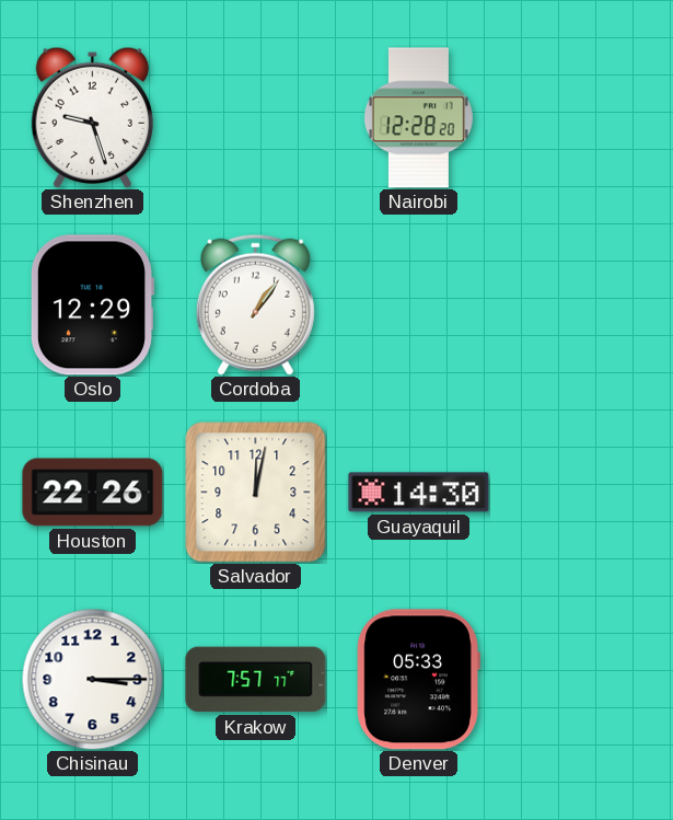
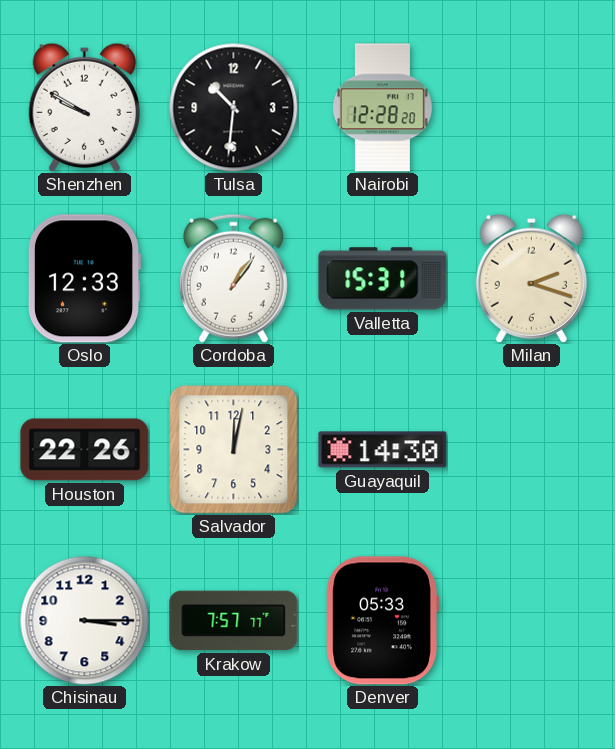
Shenzhen: 9:27 -> 9:50
Tulsa: none -> 10:31
Oslo: 12:29 -> 12:33
Valletta: none -> 15:31
Milan: none -> 2:18
